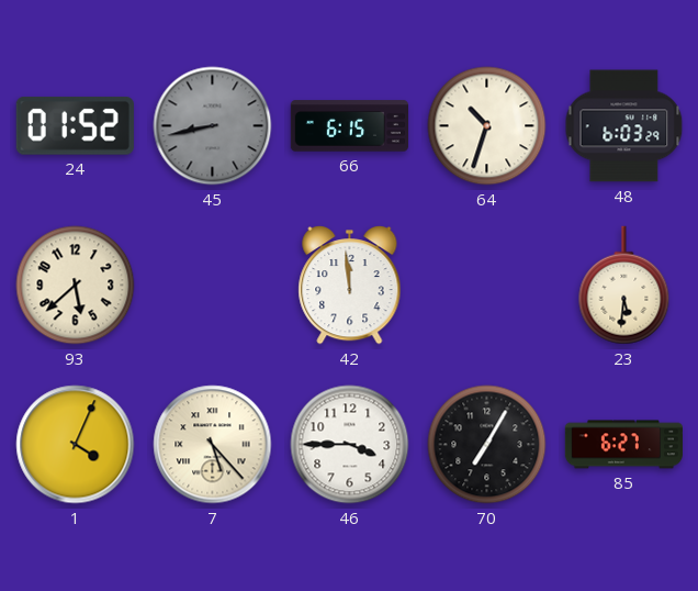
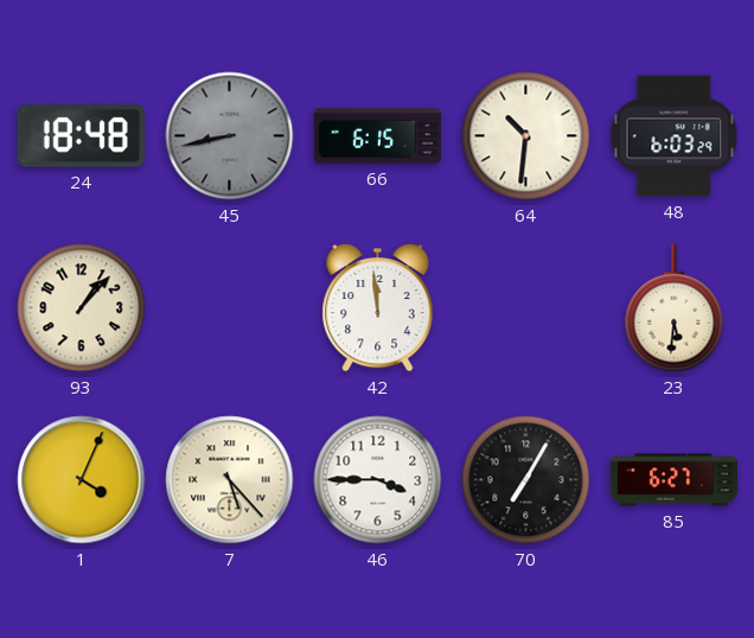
24: 01:52 -> 18:48
64: 10:33 -> 10:31
93: 5:38 -> 1:07
